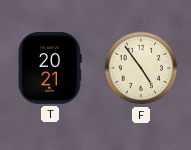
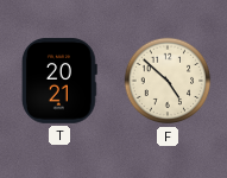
F: 4:54 -> 4:52
